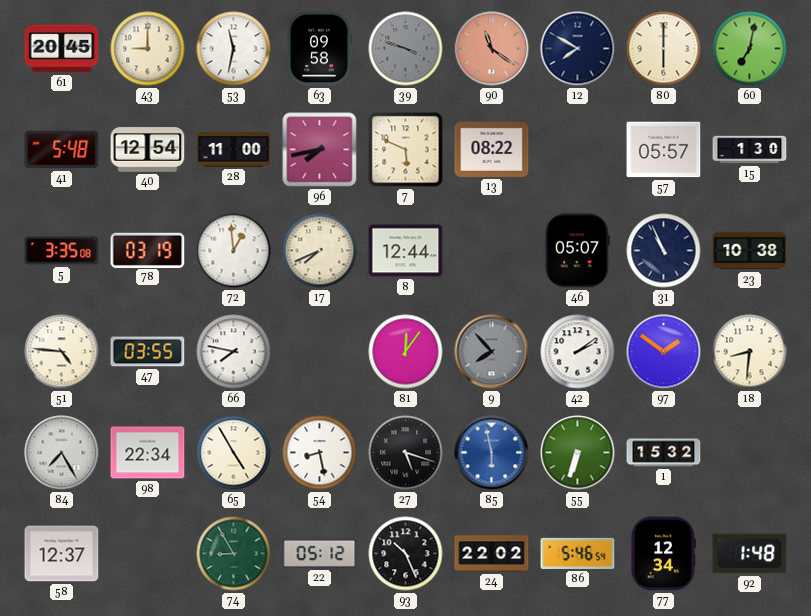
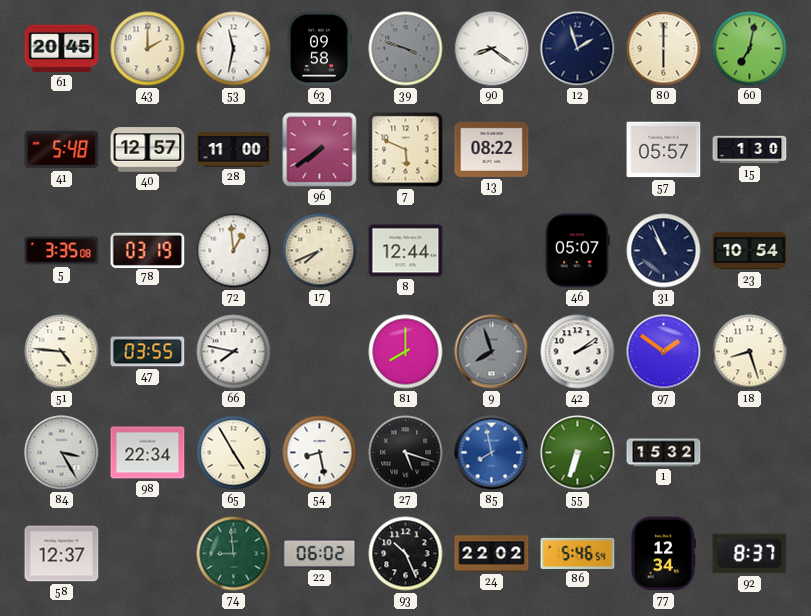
43: 9:00 -> 2:00
90: 11:21 -> 8:21
90 dial: salmon -> white
12: 7:50 -> 1:57
40: 12:54 -> 12:57
96: 7:43 -> 7:39
23: 10:38 -> 10:54
81: 12:06 -> 8:00
9: 7:53 -> 7:57
18: 8:31 -> 8:27
84: 7:25 -> 3:25
85: 5:58 -> 7:58
74: 8:55 -> 8:59
22: 05:12 -> 06:02
92: 1:48 -> 8:37
